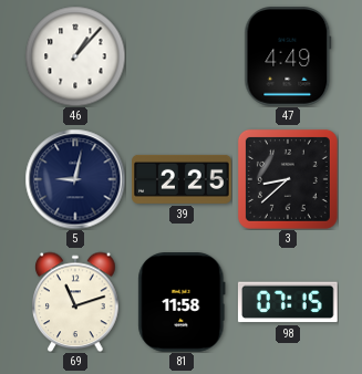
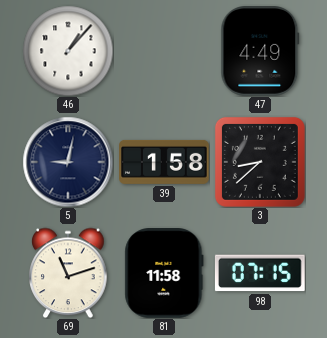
39: 2:25 -> 1:58
